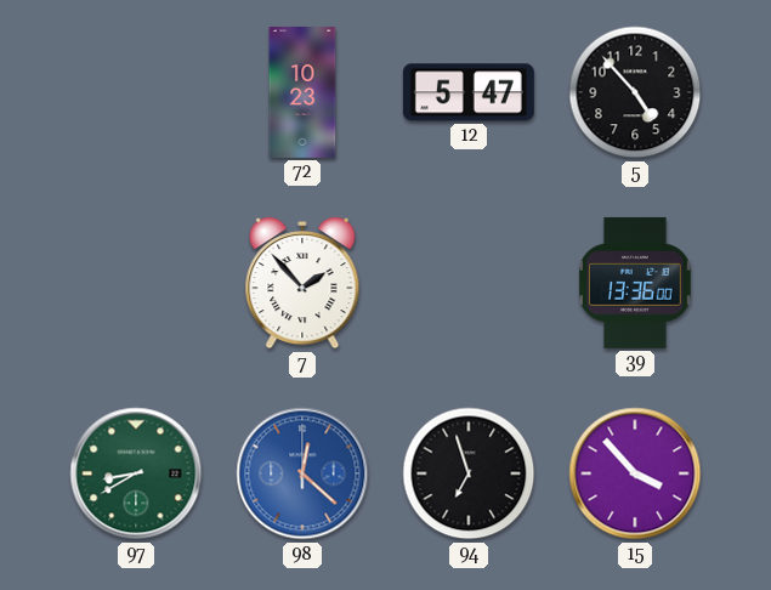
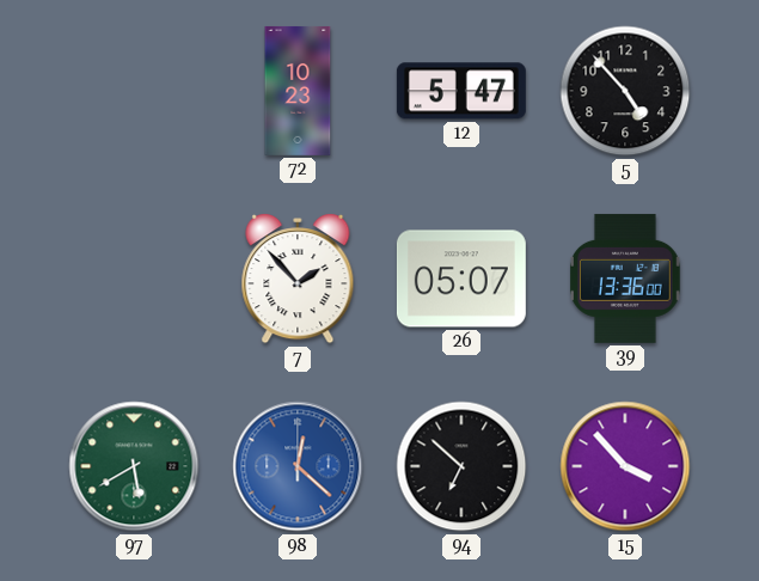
26: none -> 05:07
97: 8:40 -> 5:40
94: 6:57 -> 6:52
